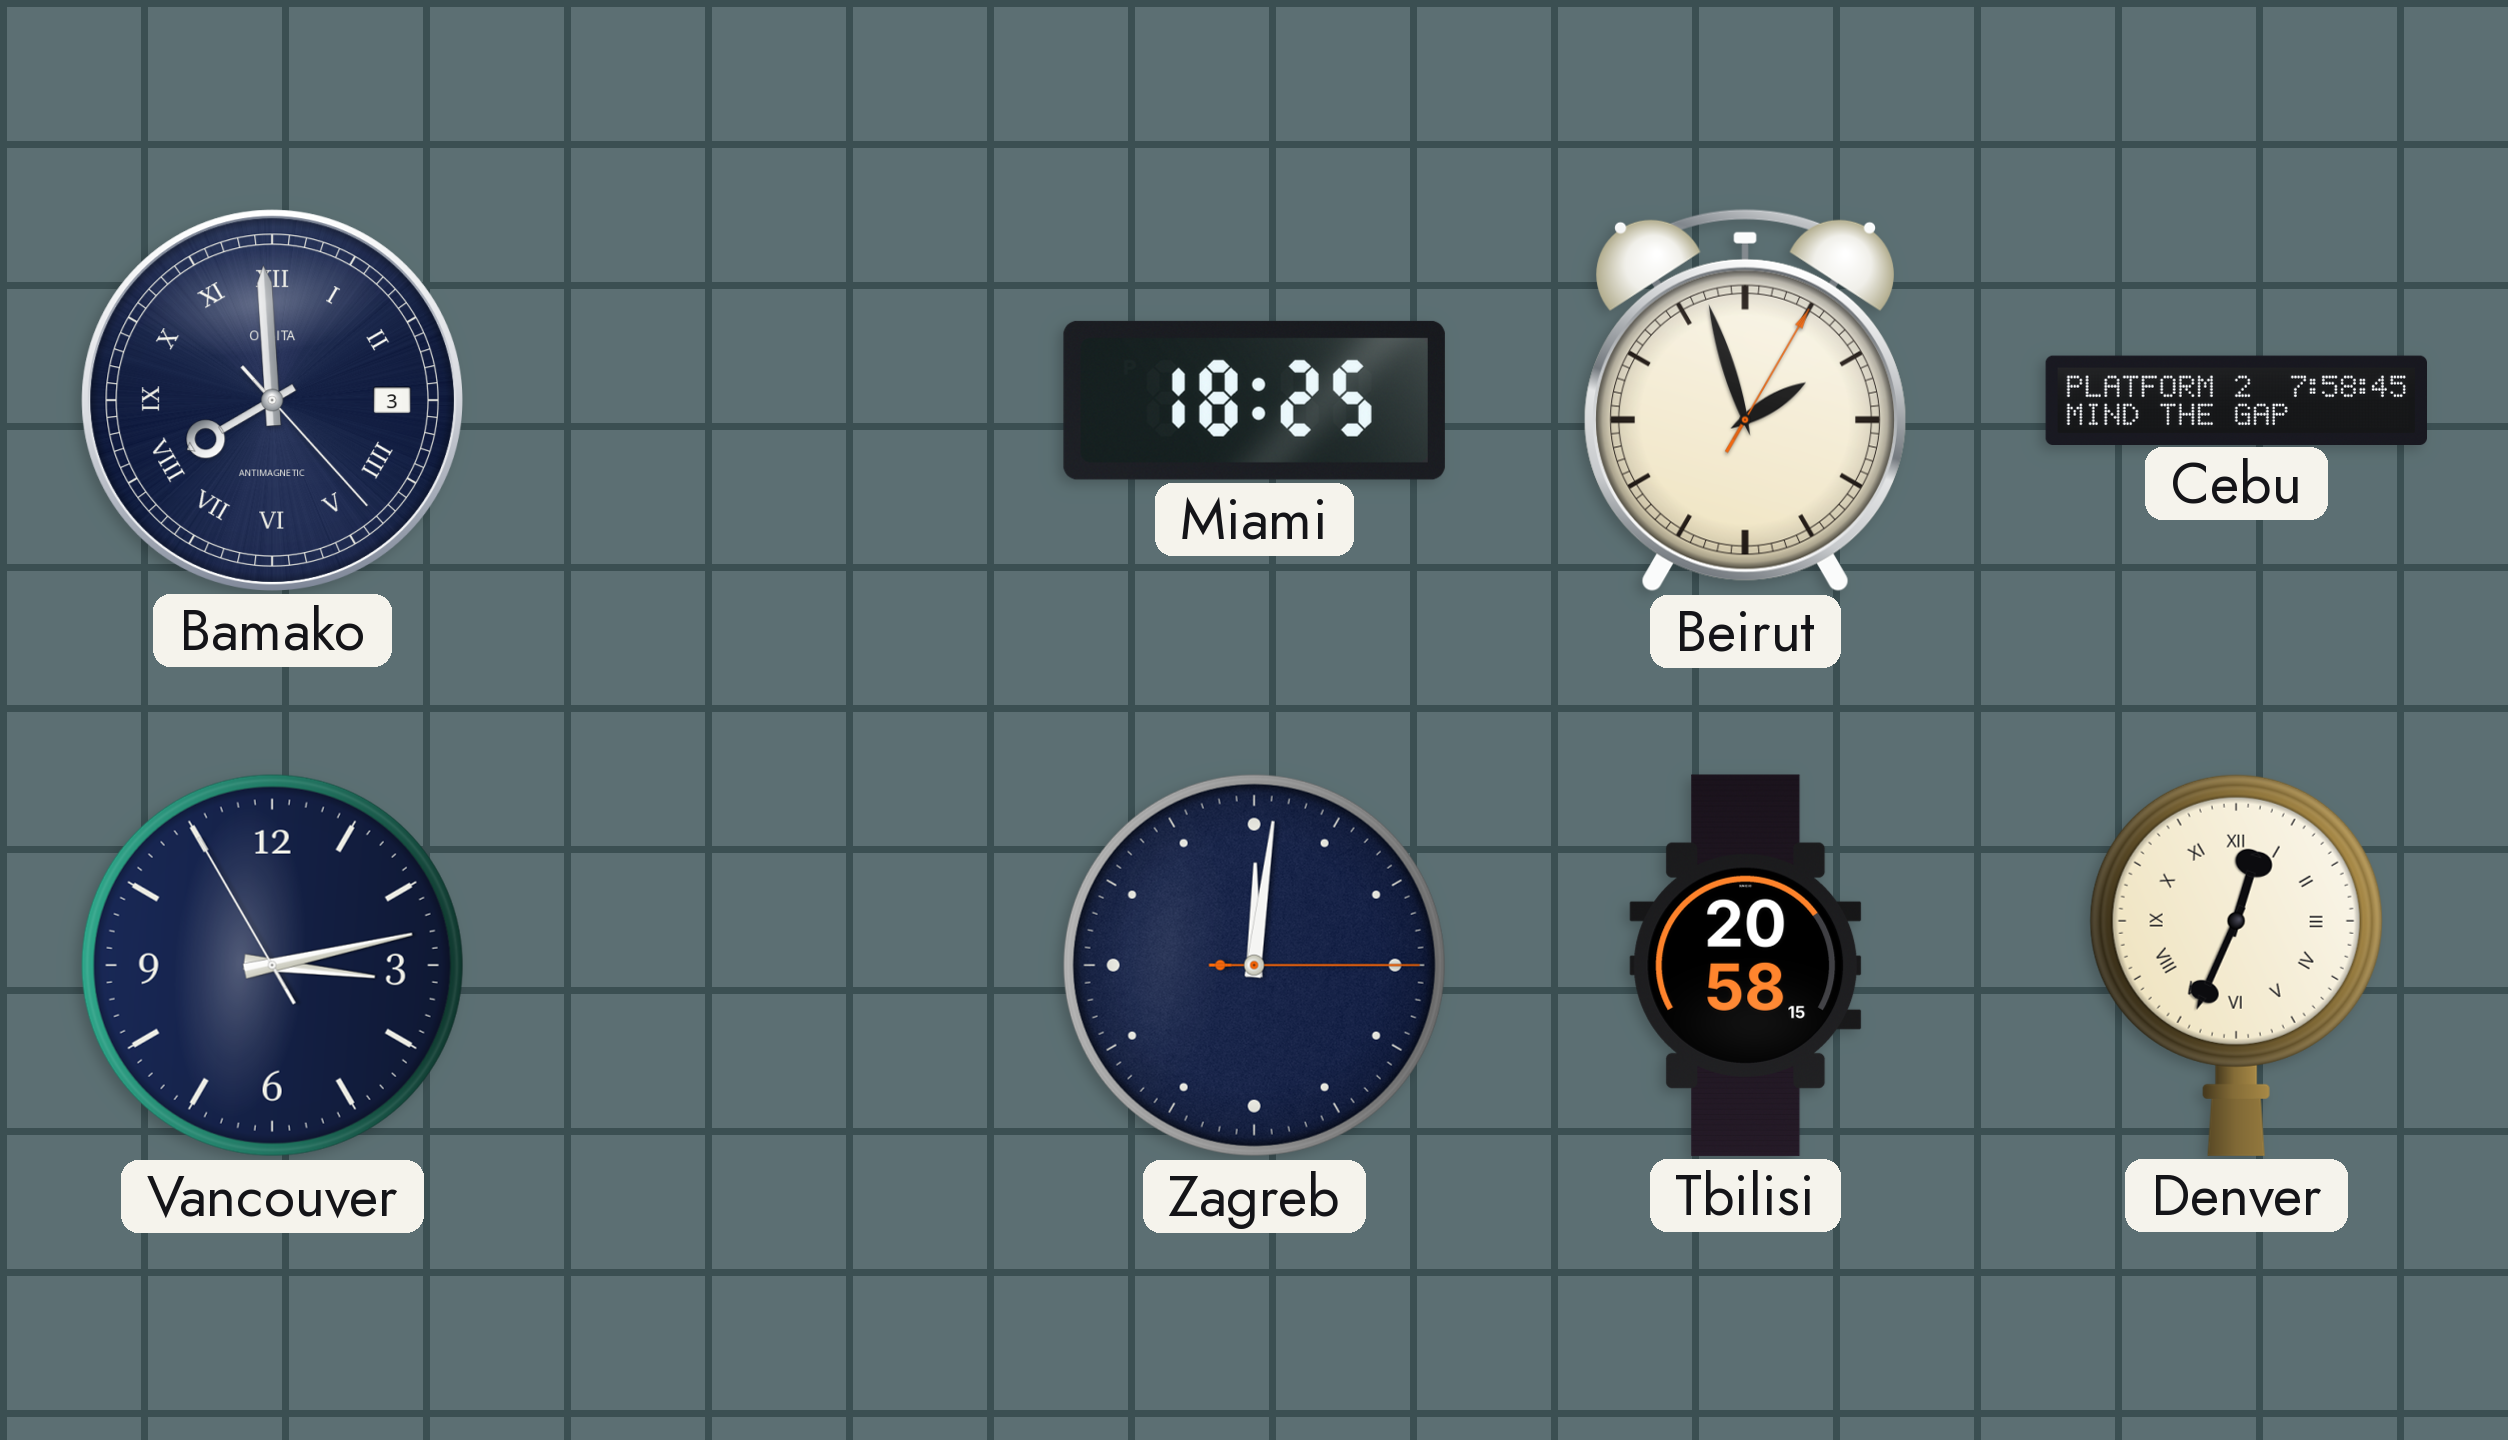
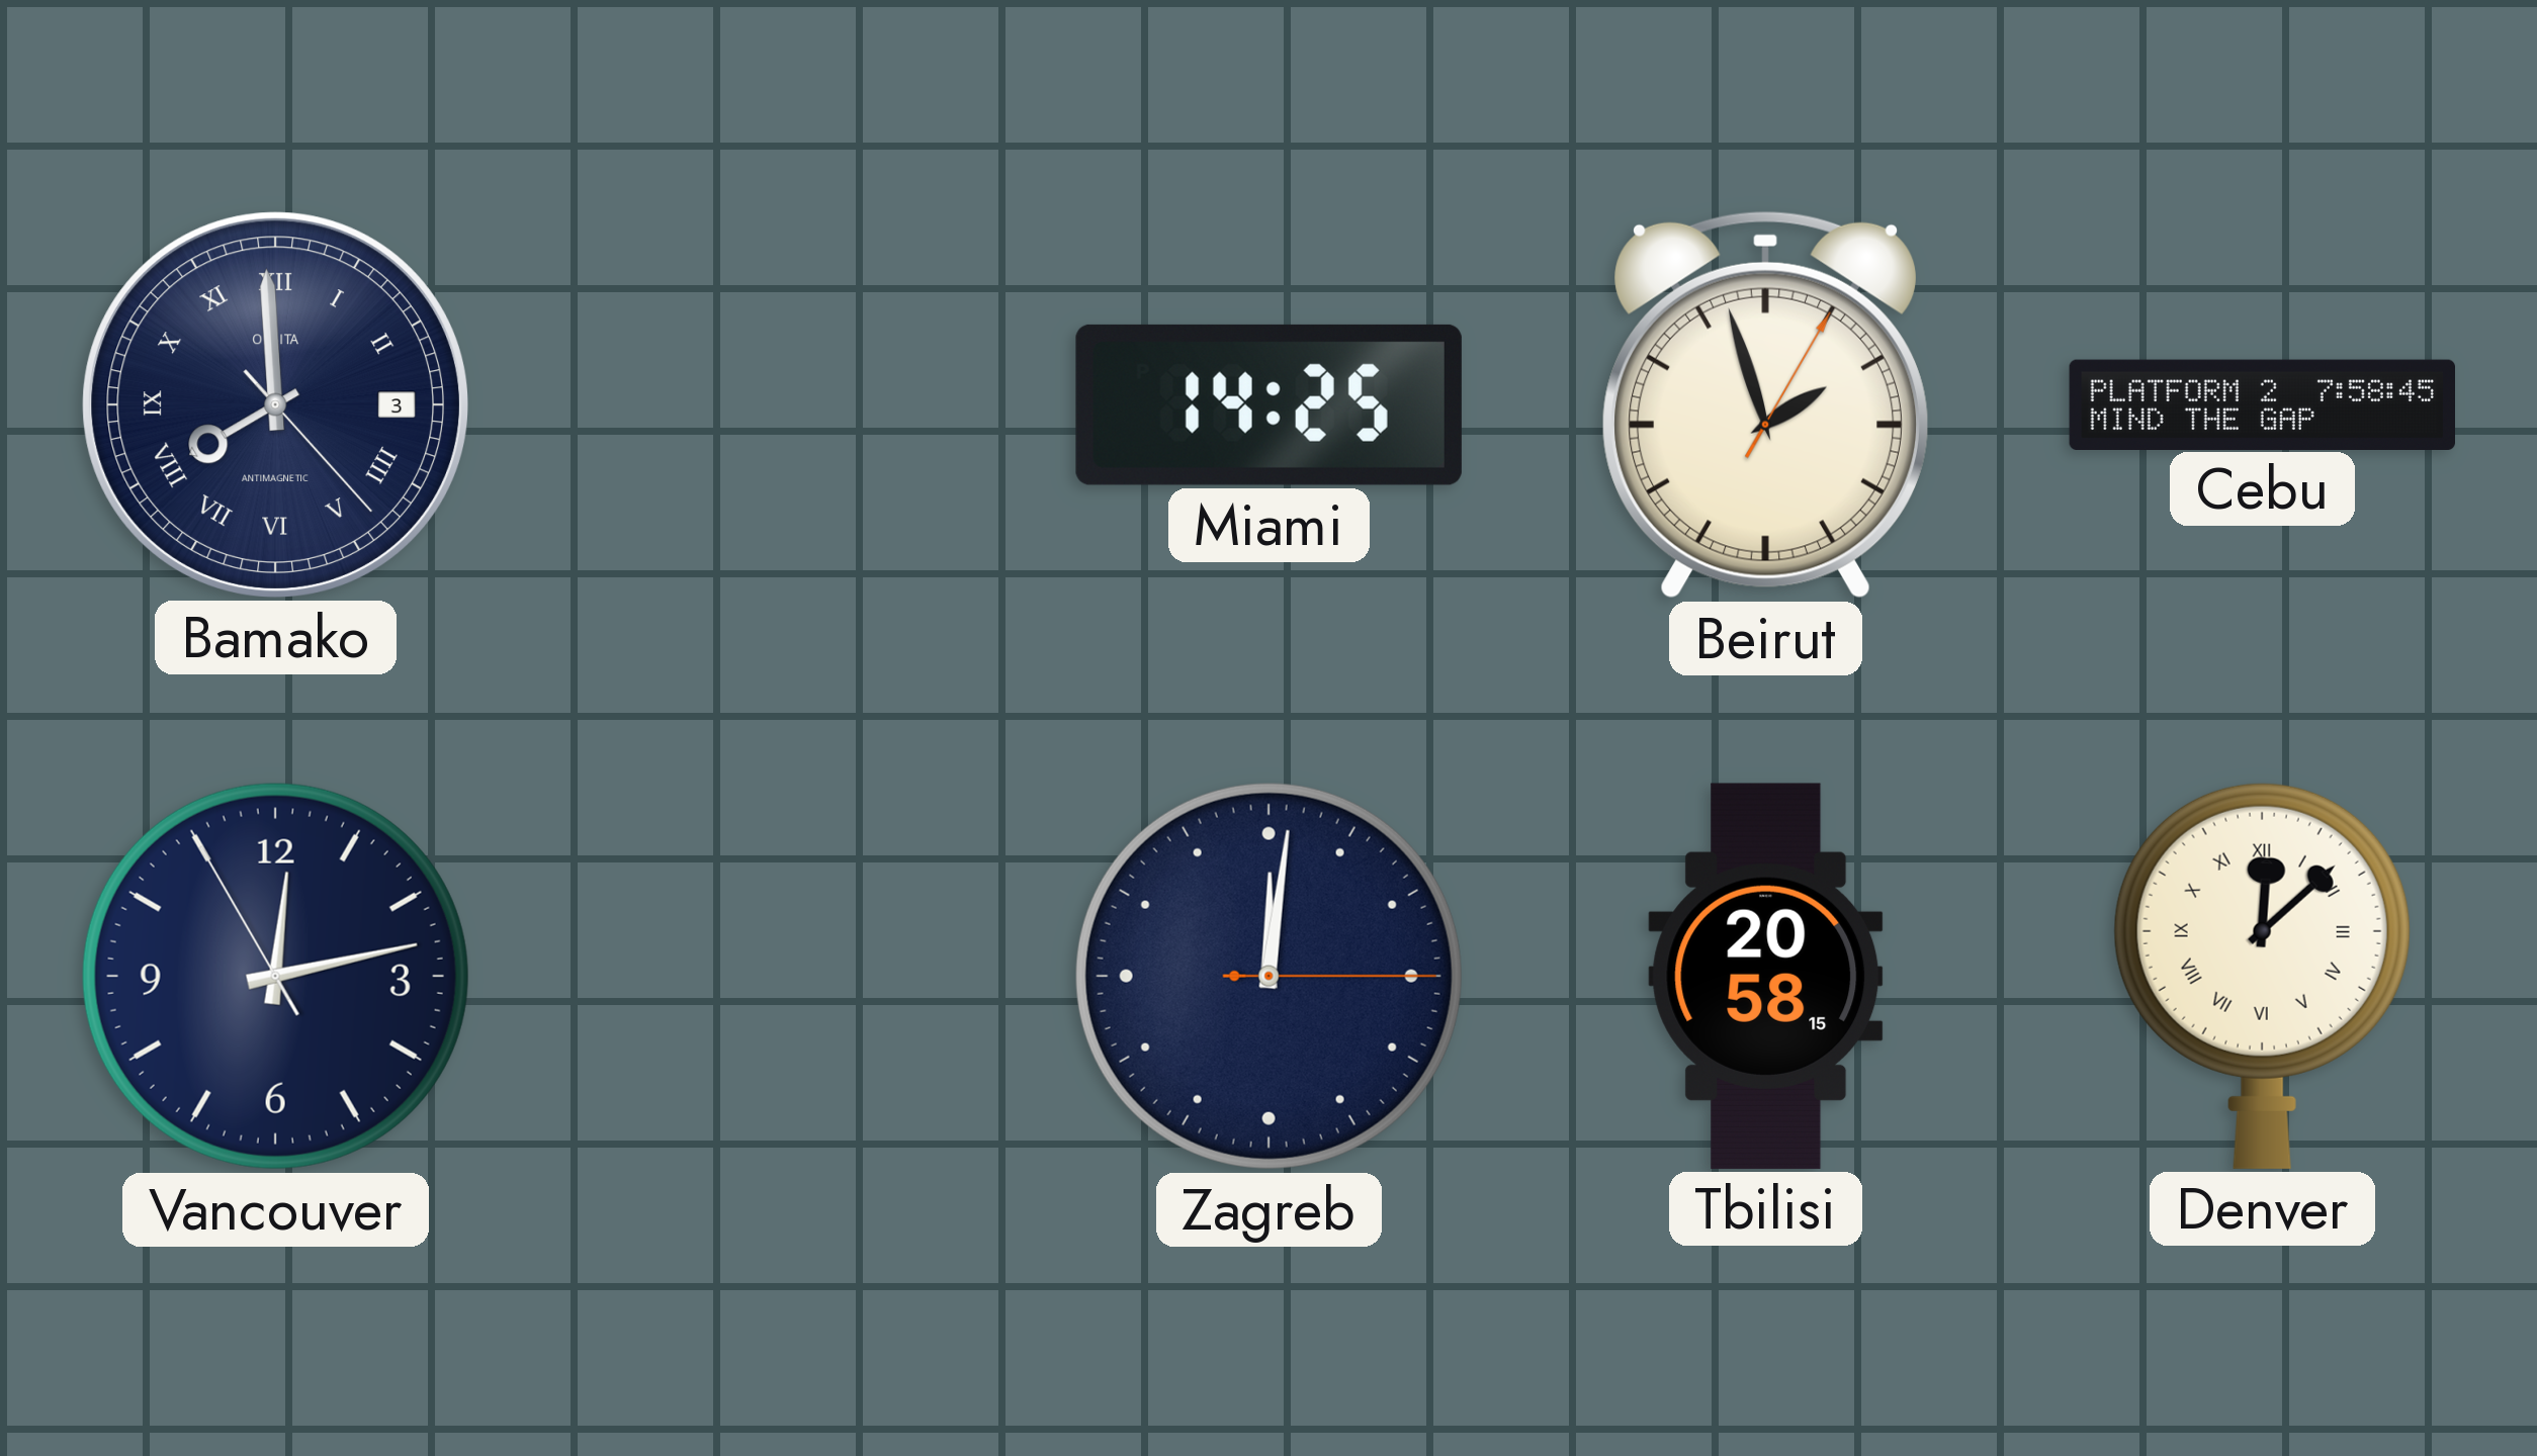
Miami: 18:25 -> 14:25
Vancouver: 3:12 -> 12:12
Denver: 12:34 -> 12:08
